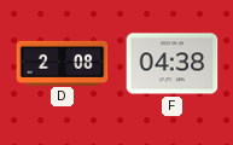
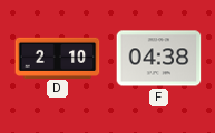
D: 2:08 -> 2:10
